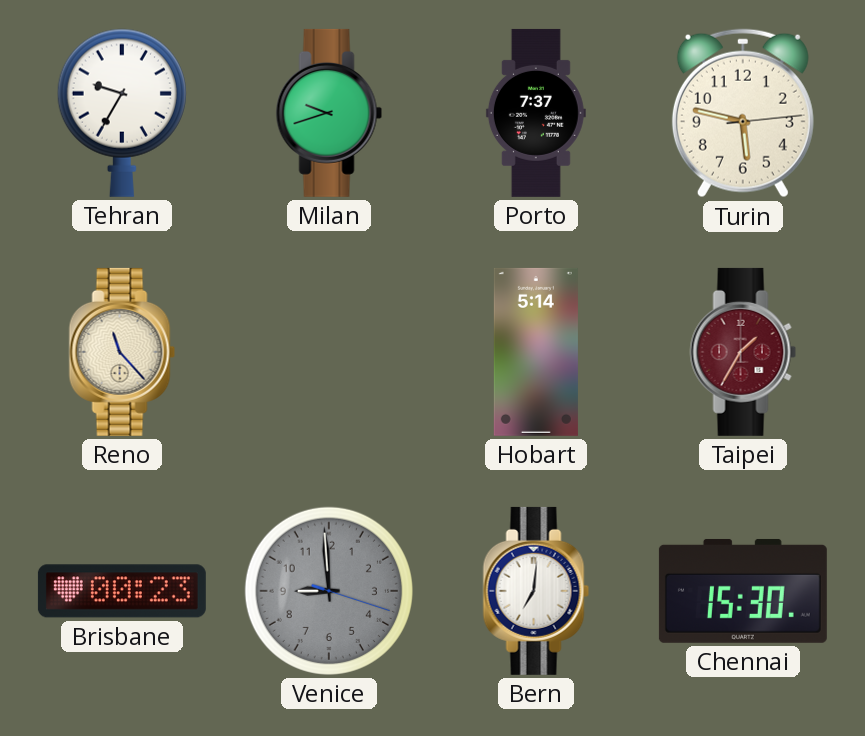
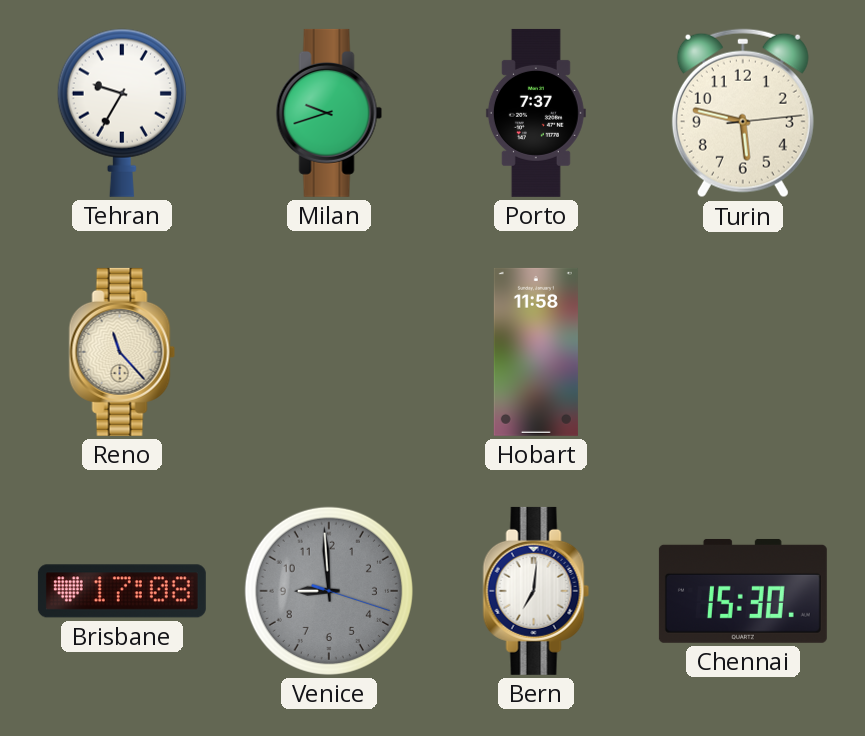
Hobart: 5:14 -> 11:58
Taipei: 1:35 -> none
Brisbane: 00:23 -> 17:08
